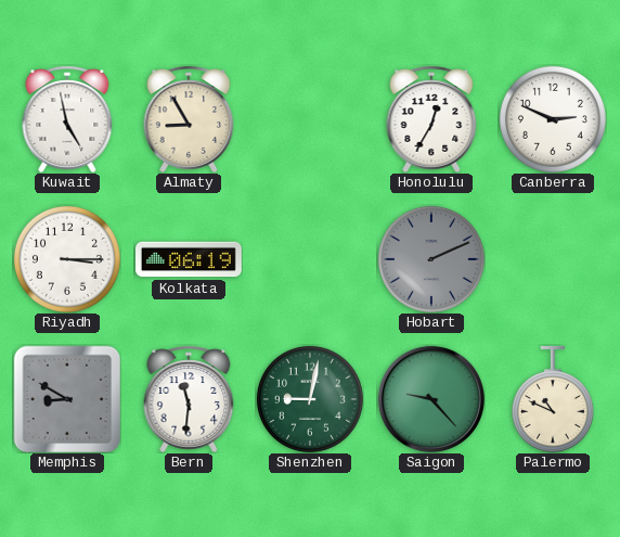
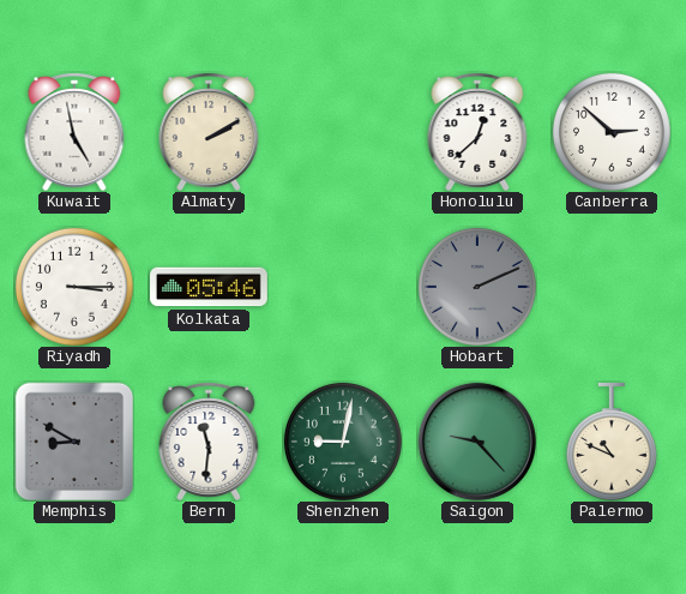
Almaty: 8:55 -> 2:10
Honolulu: 12:35 -> 12:38
Canberra: 2:49 -> 2:52
Kolkata: 06:19 -> 05:46
